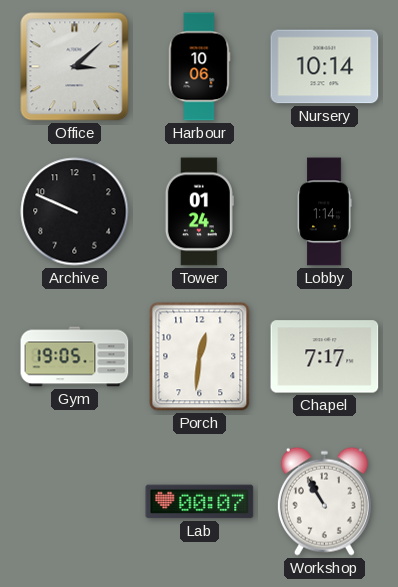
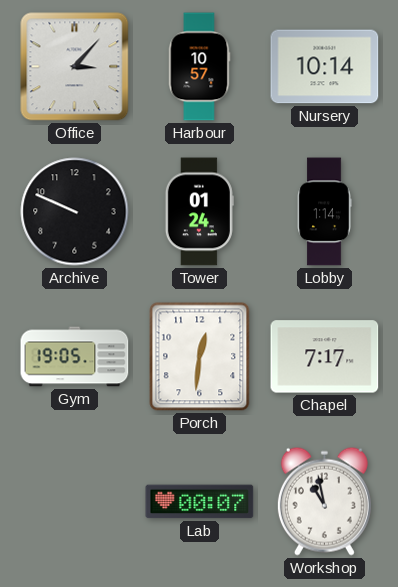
Office: 3:08 -> 3:07
Harbour: 10:06 -> 10:57
Workshop: 10:55 -> 10:58
